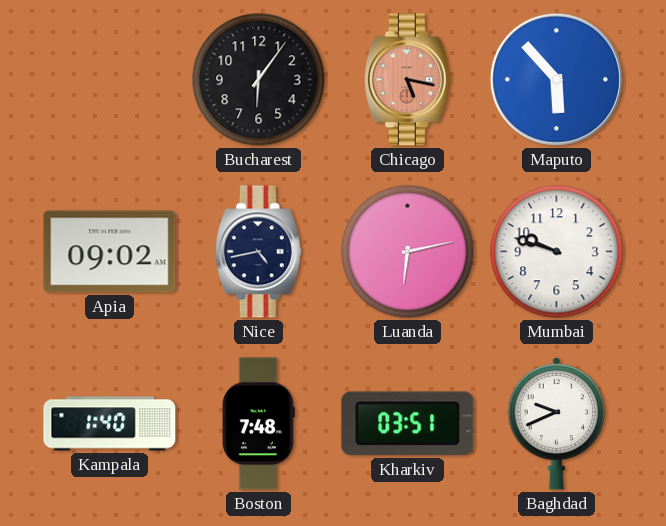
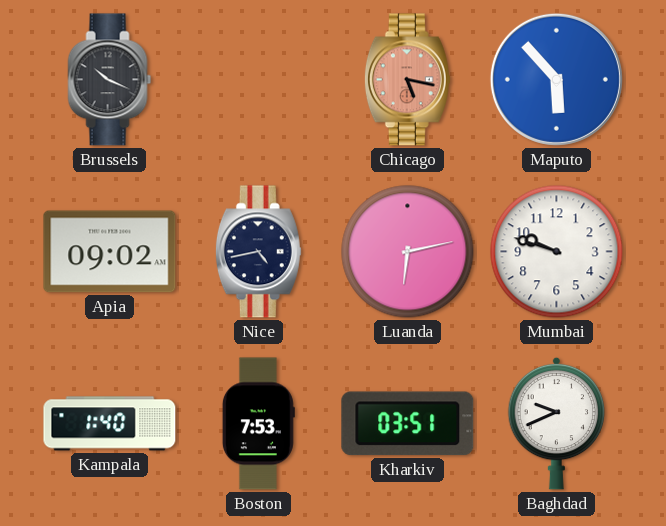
Brussels: none -> 10:19
Bucharest: 6:06 -> none
Boston: 7:48 -> 7:53
